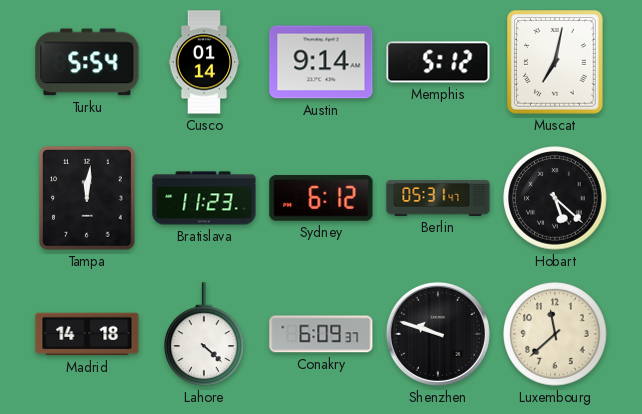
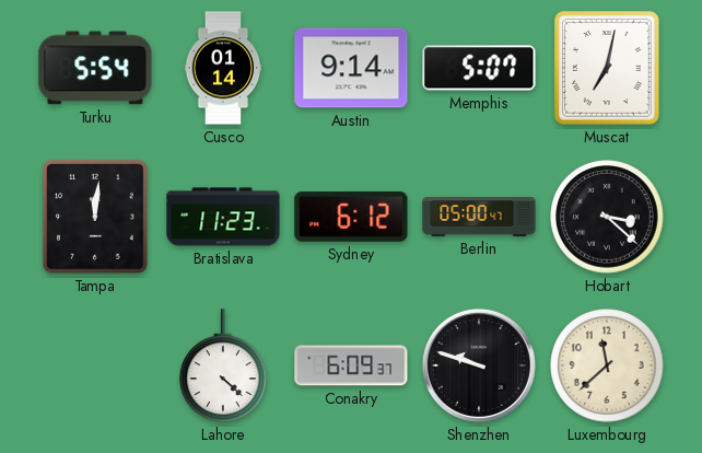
Memphis: 5:12 -> 5:07
Berlin: 05:31 -> 05:00
Hobart: 5:22 -> 3:22
Madrid: 14:18 -> none
